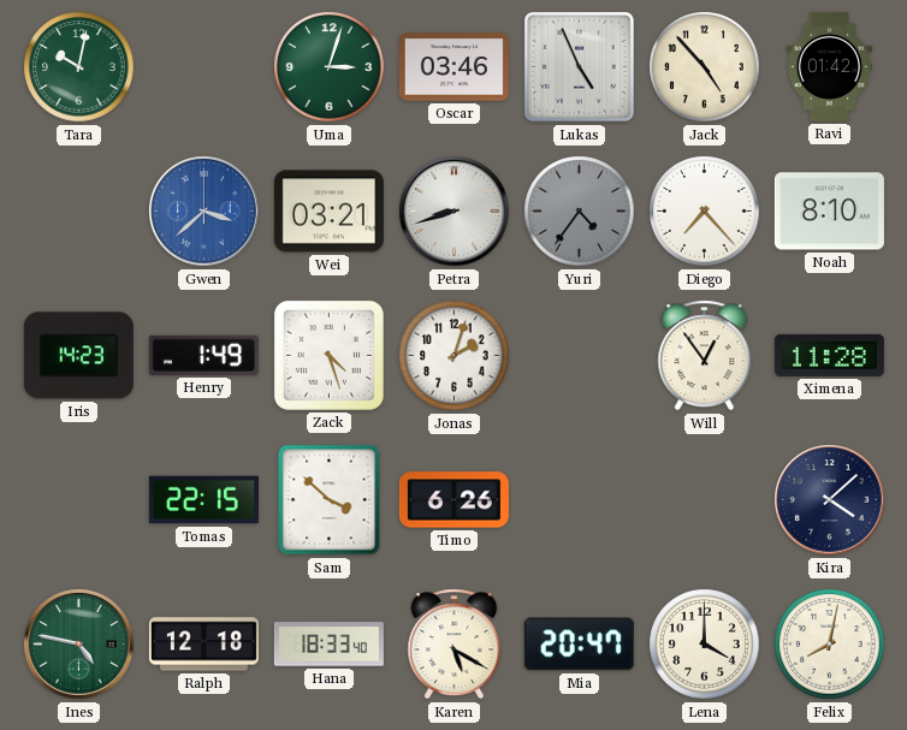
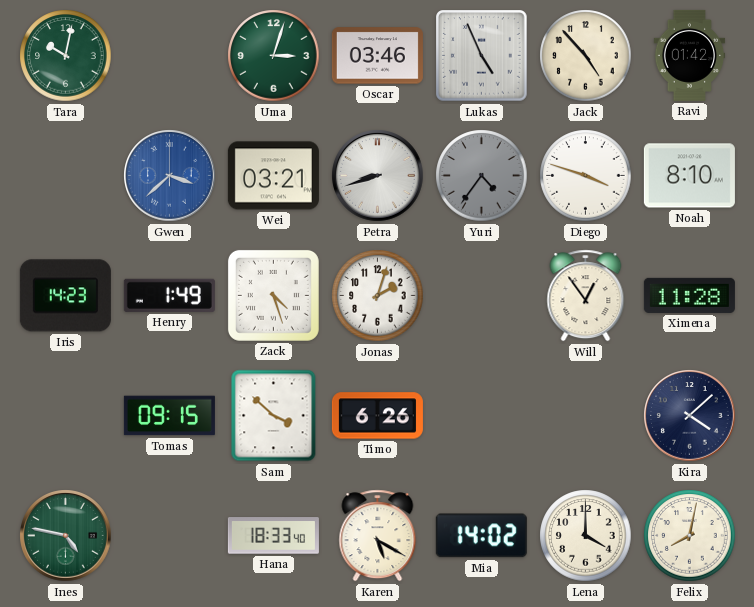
Diego: 7:23 -> 3:48
Tomas: 22:15 -> 09:15
Ralph: 12:18 -> none
Mia: 20:47 -> 14:02
